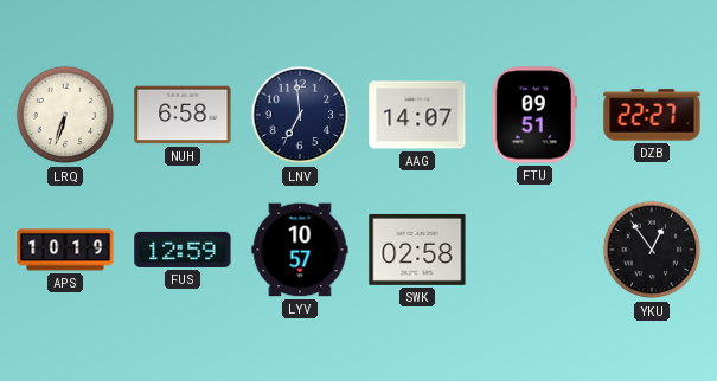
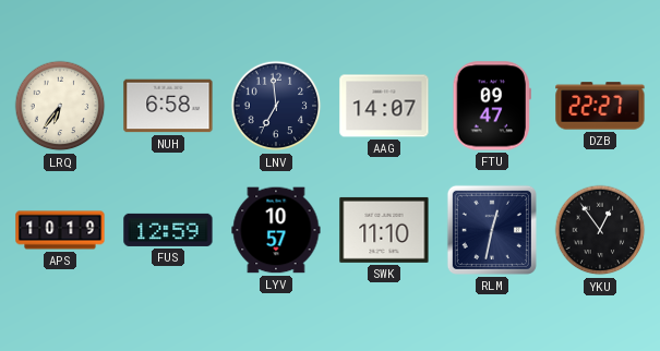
LRQ: 6:33 -> 6:36
FTU: 09:51 -> 09:47
SWK: 02:58 -> 11:10
RLM: none -> 12:32
